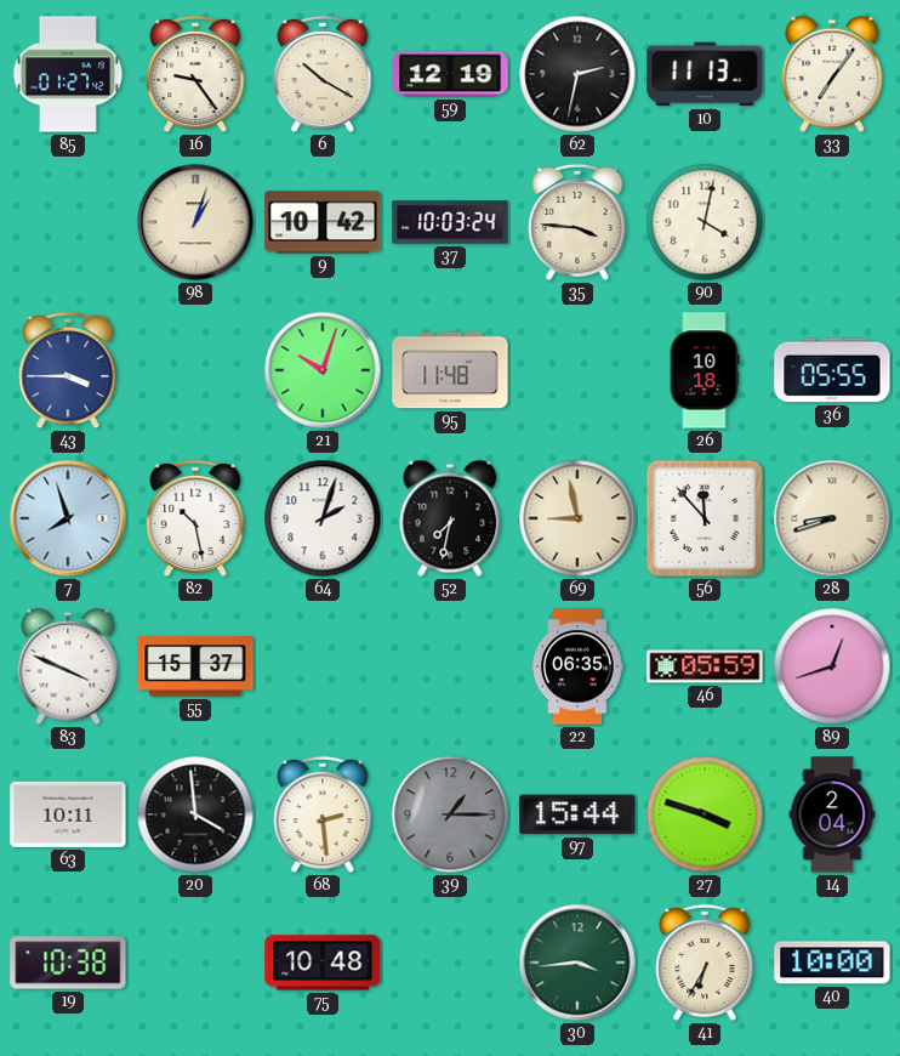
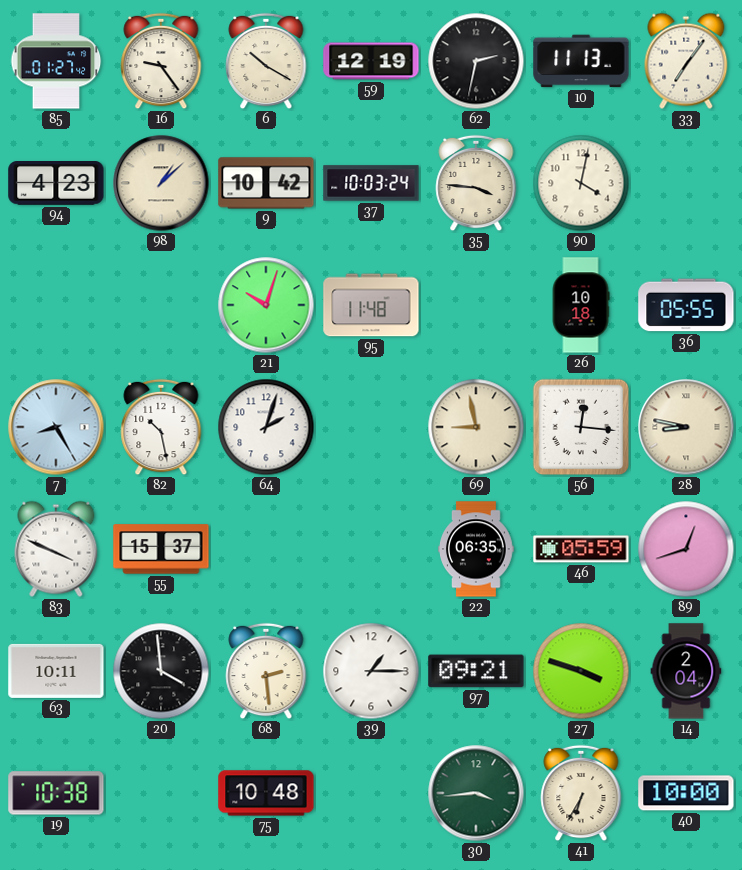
94: none -> 4:23
98: 1:03 -> 1:08
43: 3:45 -> none
7: 7:57 -> 8:25
52: 7:32 -> none
56: 11:53 -> 12:16
28: 8:42 -> 8:47
39 dial: grey -> white
97: 15:44 -> 09:21
